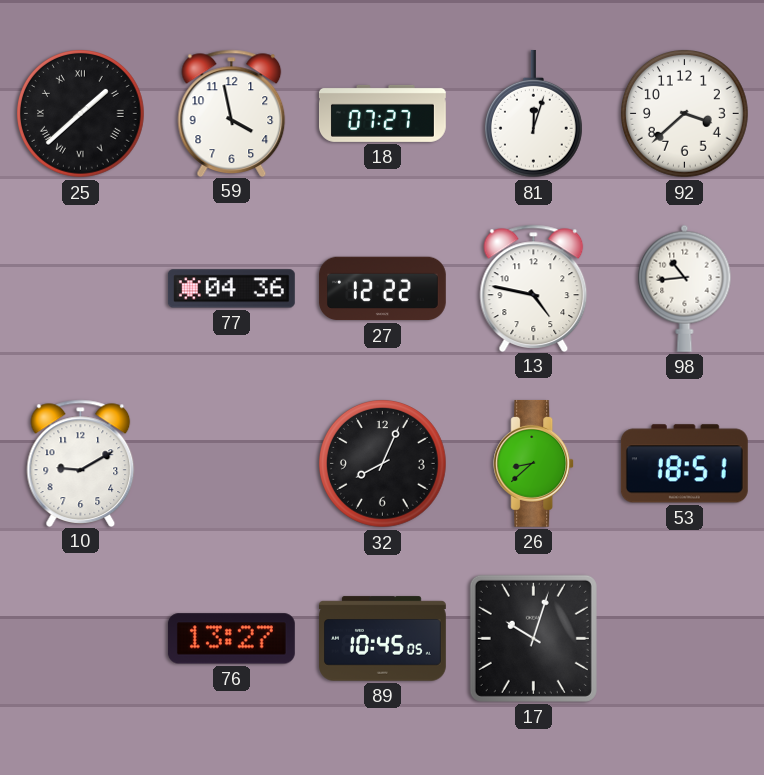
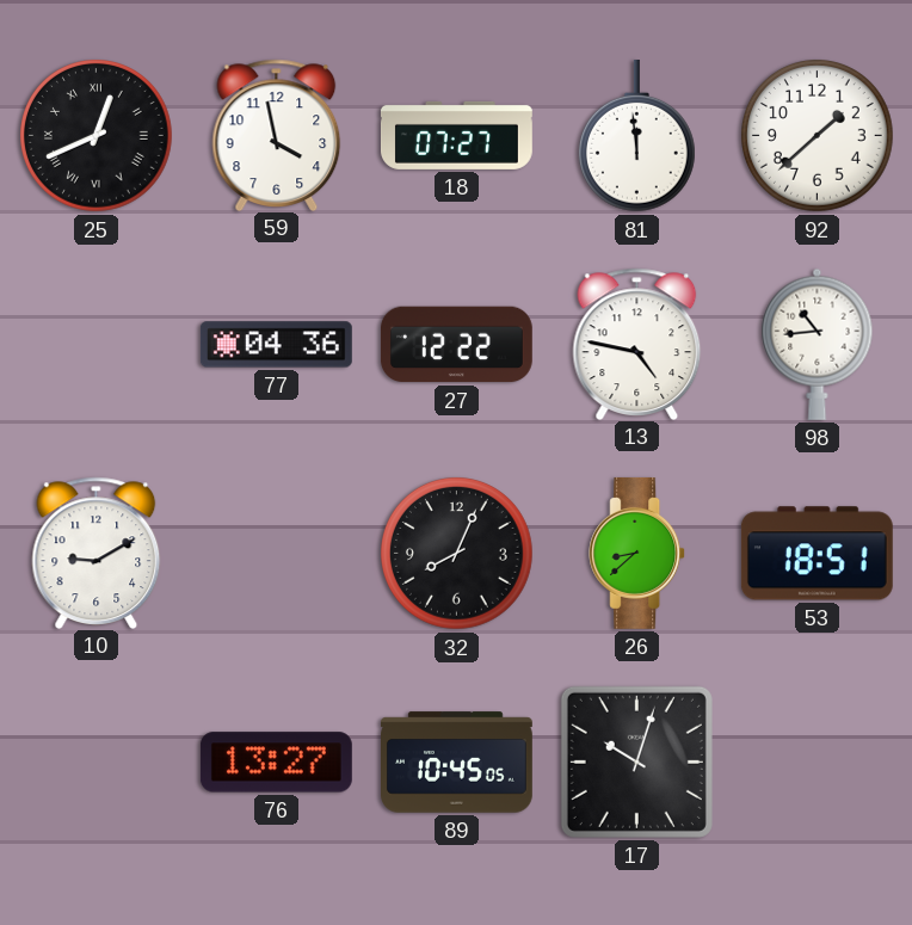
25: 1:38 -> 12:41
81: 12:03 -> 11:59
92: 3:38 -> 1:38
